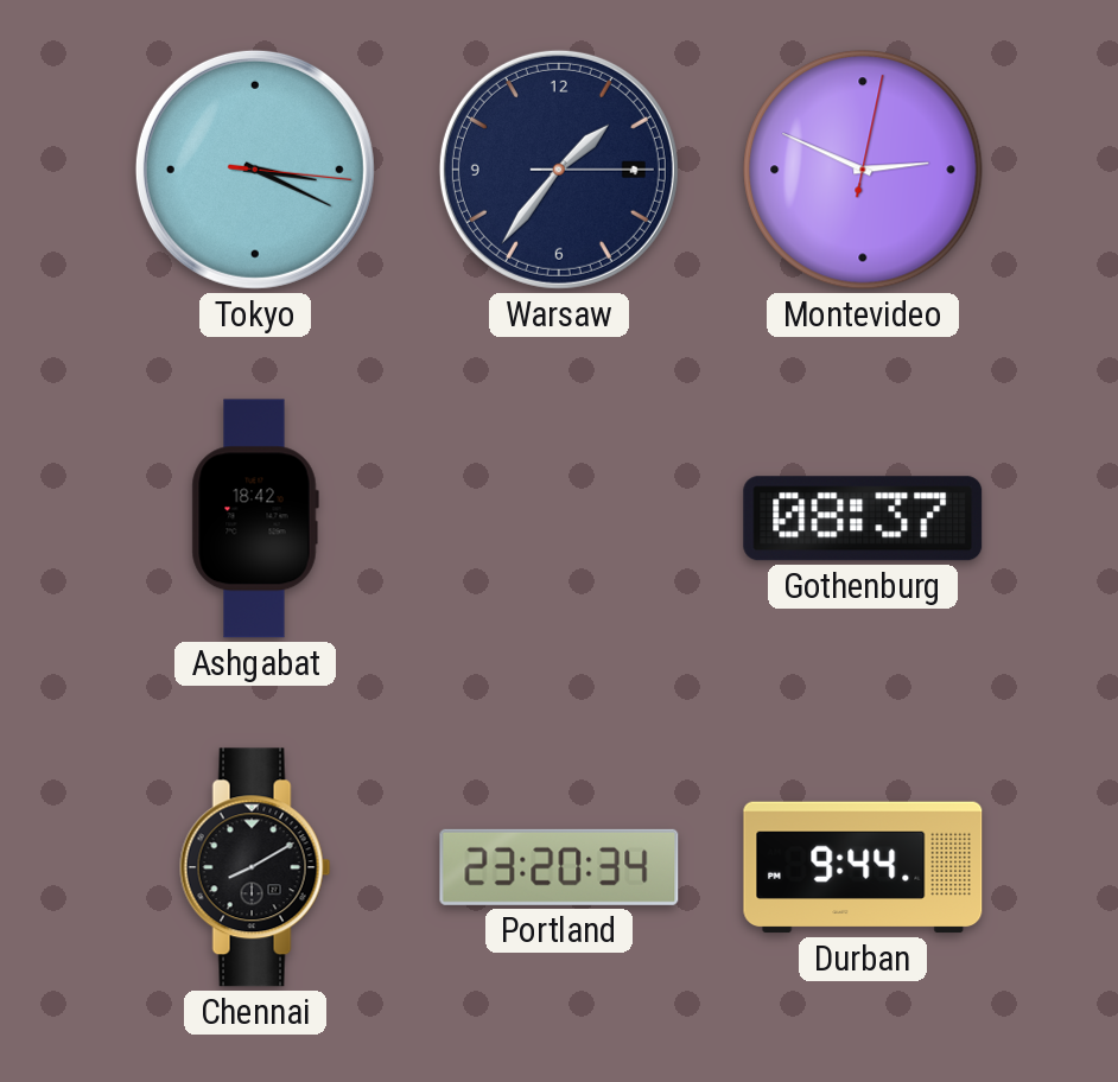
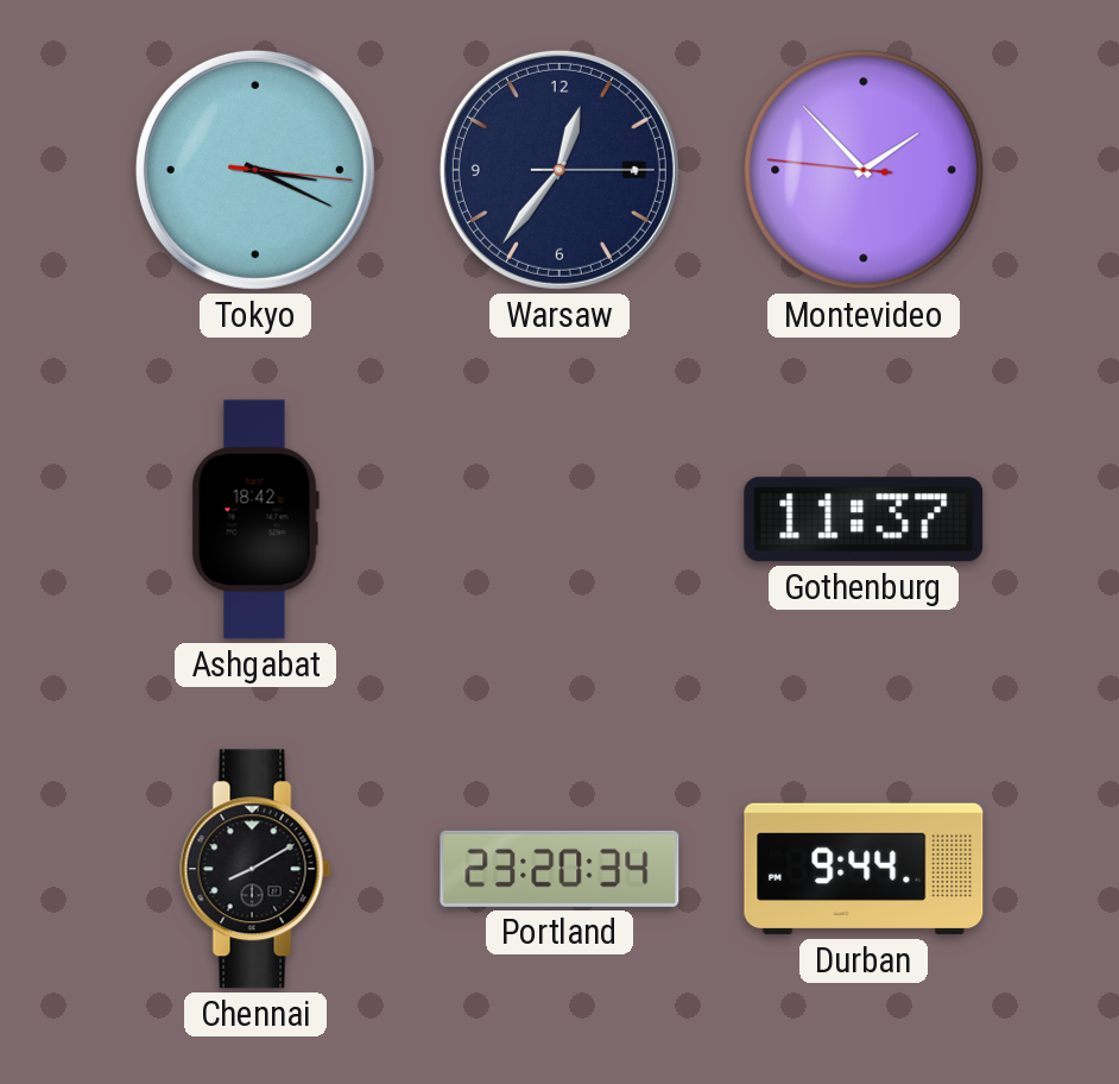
Warsaw: 1:36 -> 12:36
Montevideo: 2:49 -> 1:52
Gothenburg: 08:37 -> 11:37
